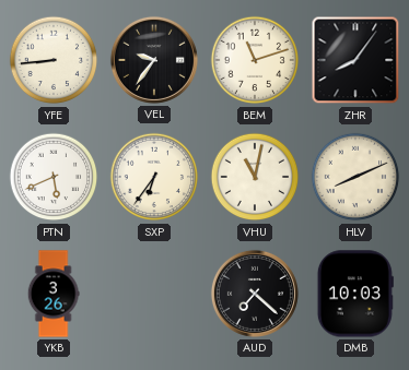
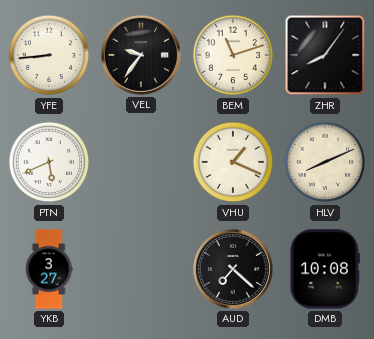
SXP: 6:36 -> none
VHU: 11:02 -> 1:19
YKB: 3:26 -> 3:27
DMB: 10:03 -> 10:08
